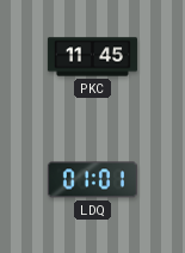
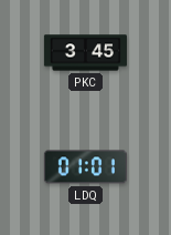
PKC: 11:45 -> 3:45
